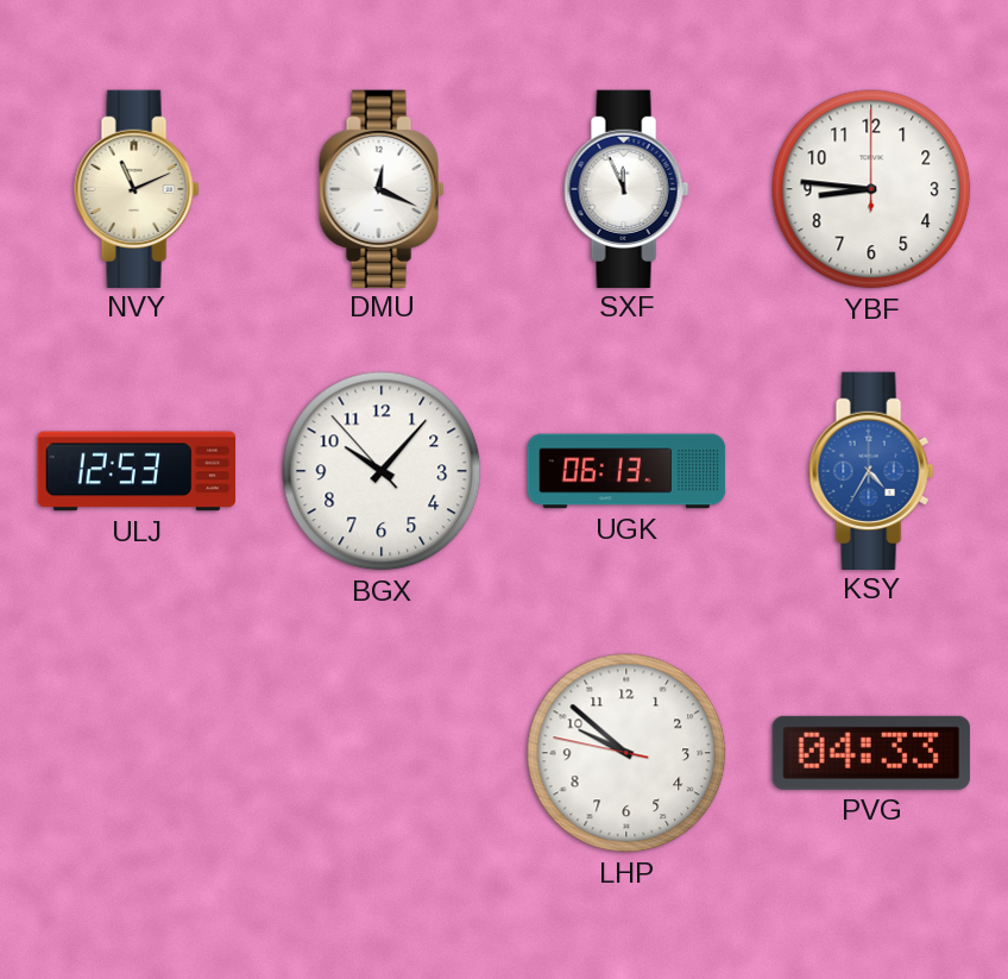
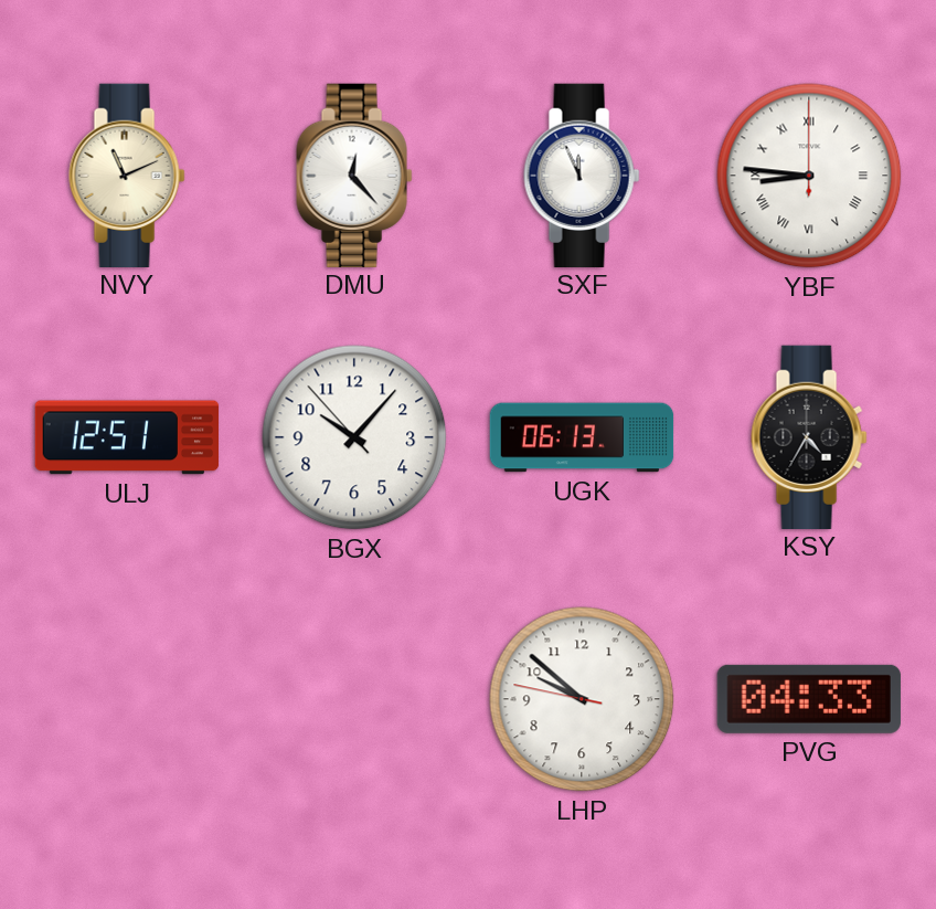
DMU: 12:19 -> 12:23
YBF numerals: Arabic -> Roman
ULJ: 12:53 -> 12:51
KSY dial: blue -> black
